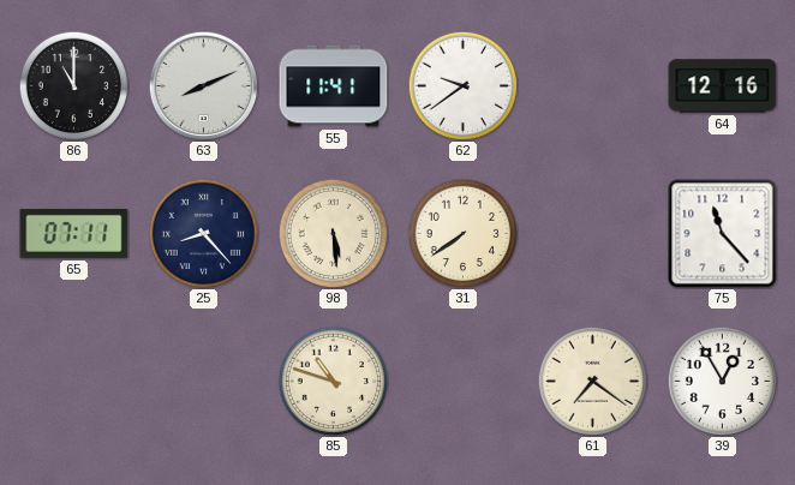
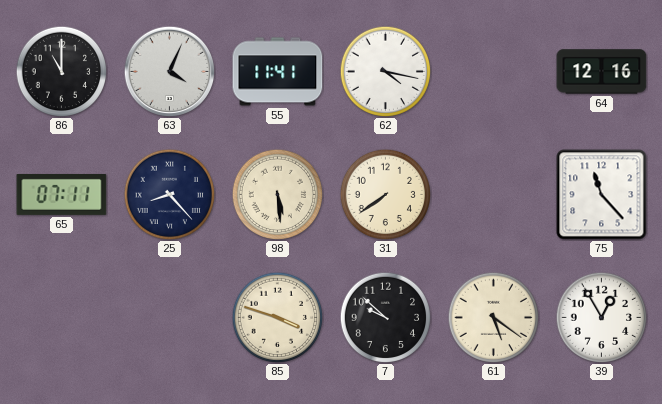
63: 8:11 -> 4:04
62: 9:39 -> 4:17
85: 10:48 -> 3:48
7: none -> 9:52
61: 7:21 -> 5:21
